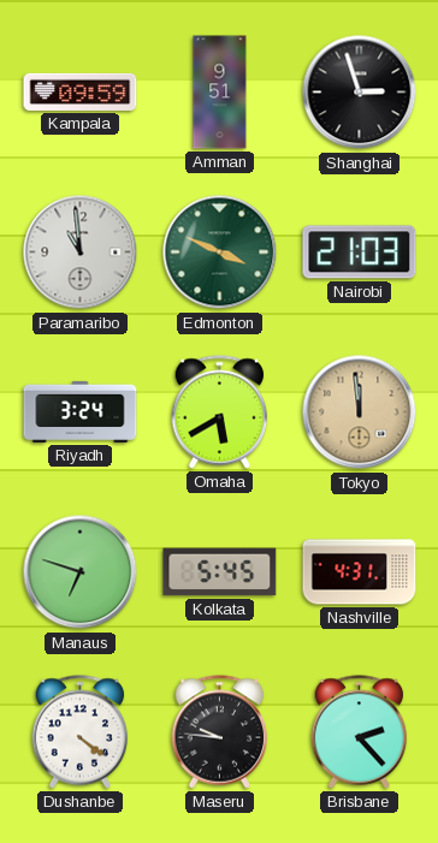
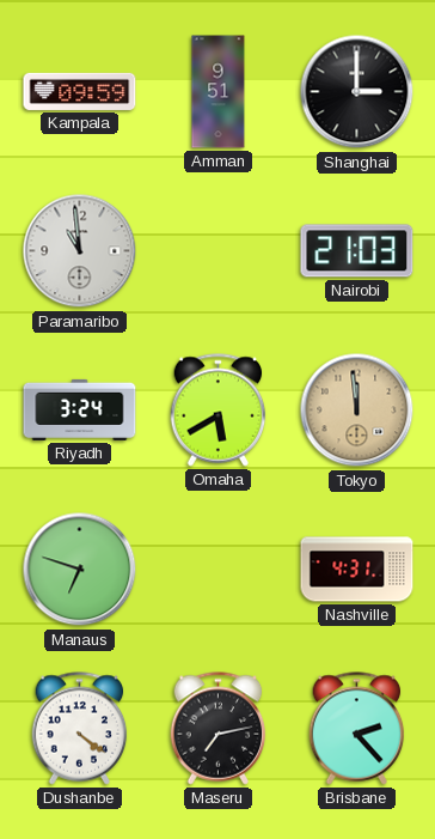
Shanghai: 2:57 -> 3:00
Edmonton: 3:49 -> none
Kolkata: 5:45 -> none
Maseru: 9:46 -> 7:13
